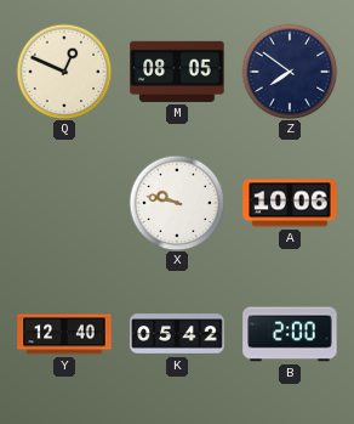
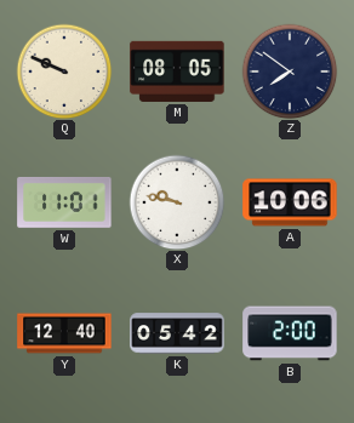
Q: 12:49 -> 9:49
W: none -> 11:01
